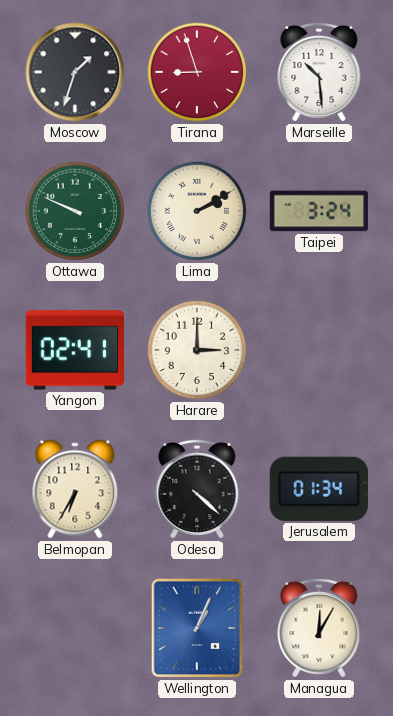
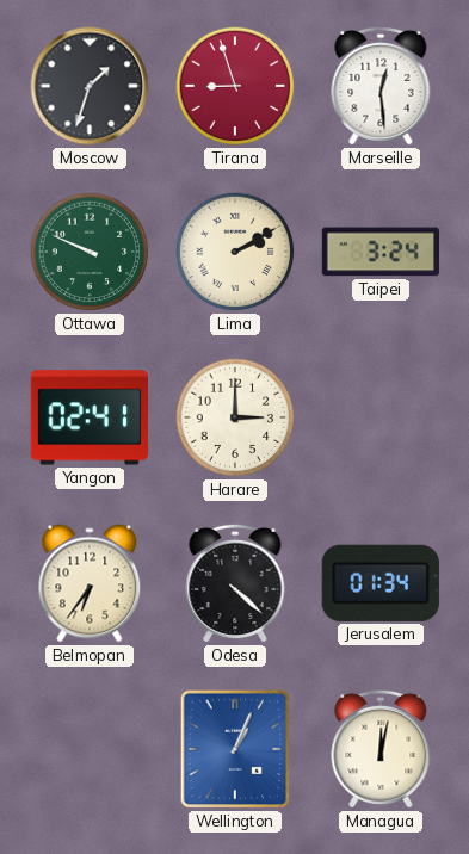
Marseille: 10:29 -> 12:29
Belmopan: 6:35 -> 6:36
Managua: 12:05 -> 12:02
